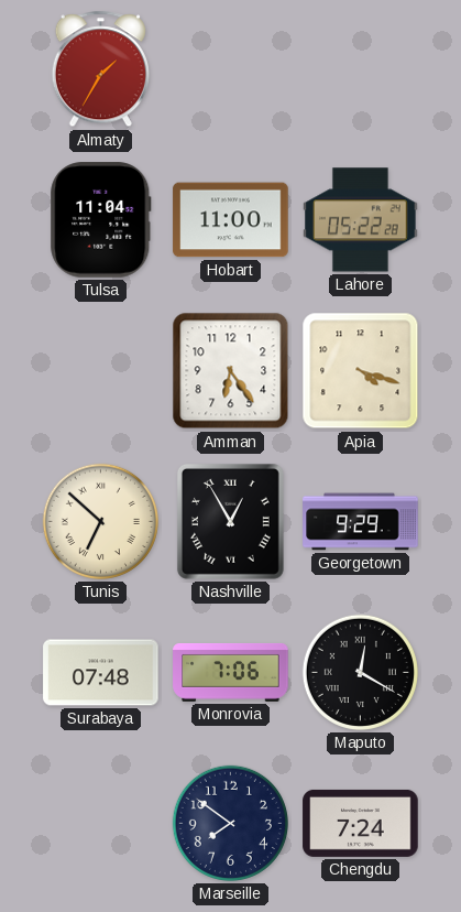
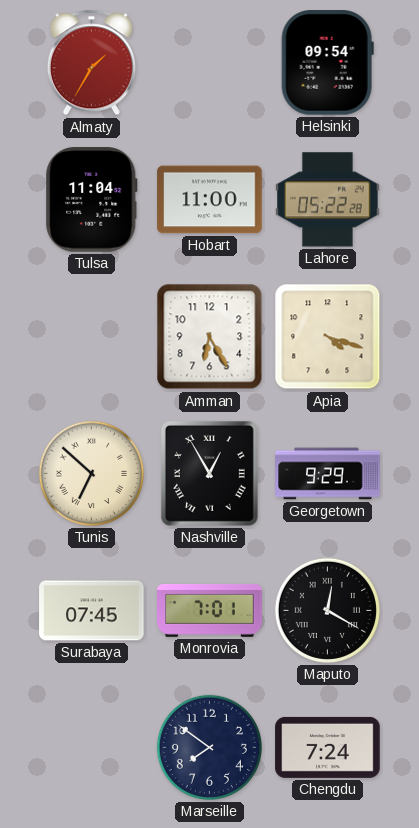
Helsinki: none -> 09:54
Amman: 6:24 -> 6:25
Surabaya: 07:48 -> 07:45
Monrovia: 7:06 -> 7:01
